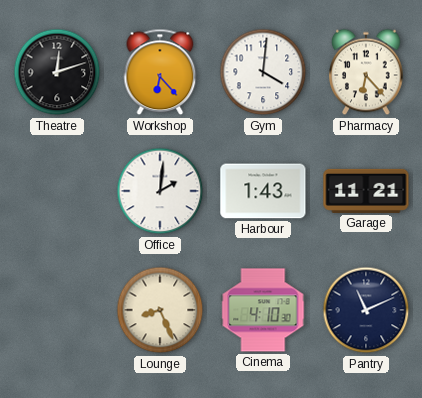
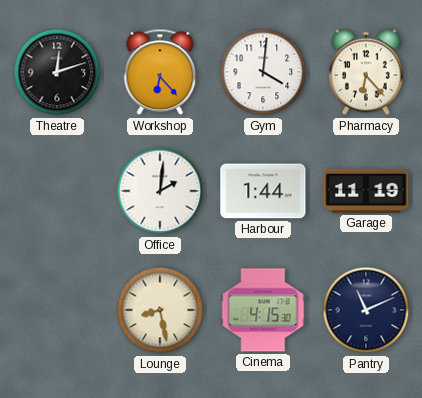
Harbour: 1:43 -> 1:44
Garage: 11:21 -> 11:19
Lounge: 8:26 -> 8:28
Cinema: 4:10 -> 4:15
